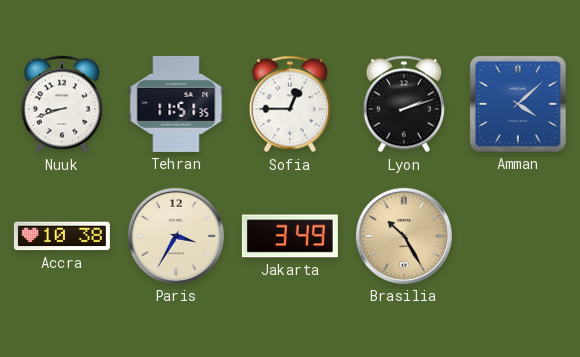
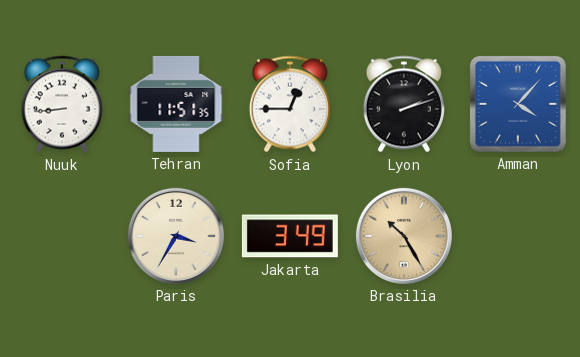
Nuuk: 8:42 -> 8:44
Amman: 4:08 -> 4:07
Accra: 10:38 -> none
